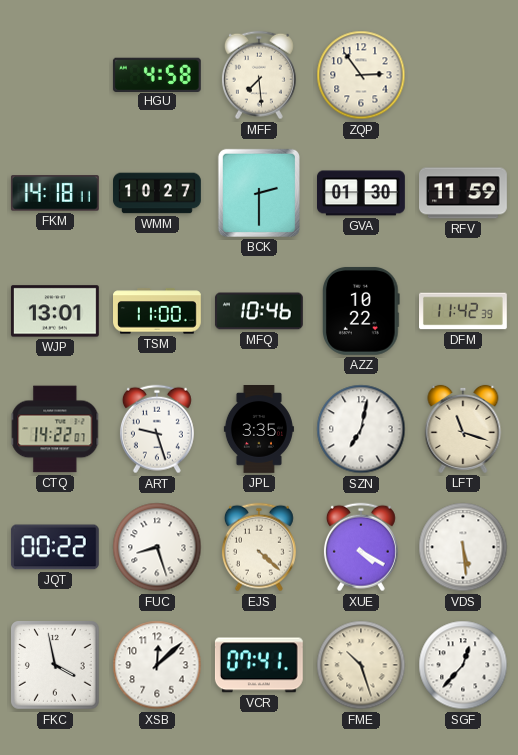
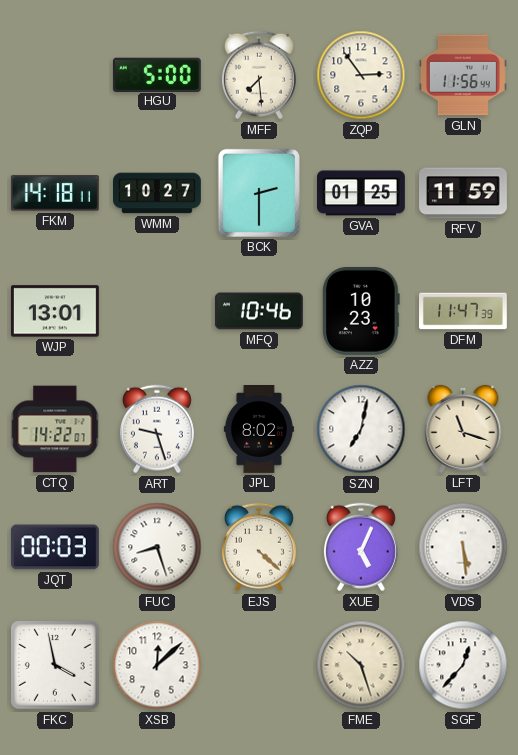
HGU: 4:58 -> 5:00
GLN: none -> 11:56
GVA: 01:30 -> 01:25
TSM: 11:00 -> none
AZZ: 10:22 -> 10:23
DFM: 11:42 -> 11:47
JPL: 3:35 -> 8:02
JQT: 00:22 -> 00:03
XUE: 4:20 -> 5:04
VCR: 07:41 -> none
